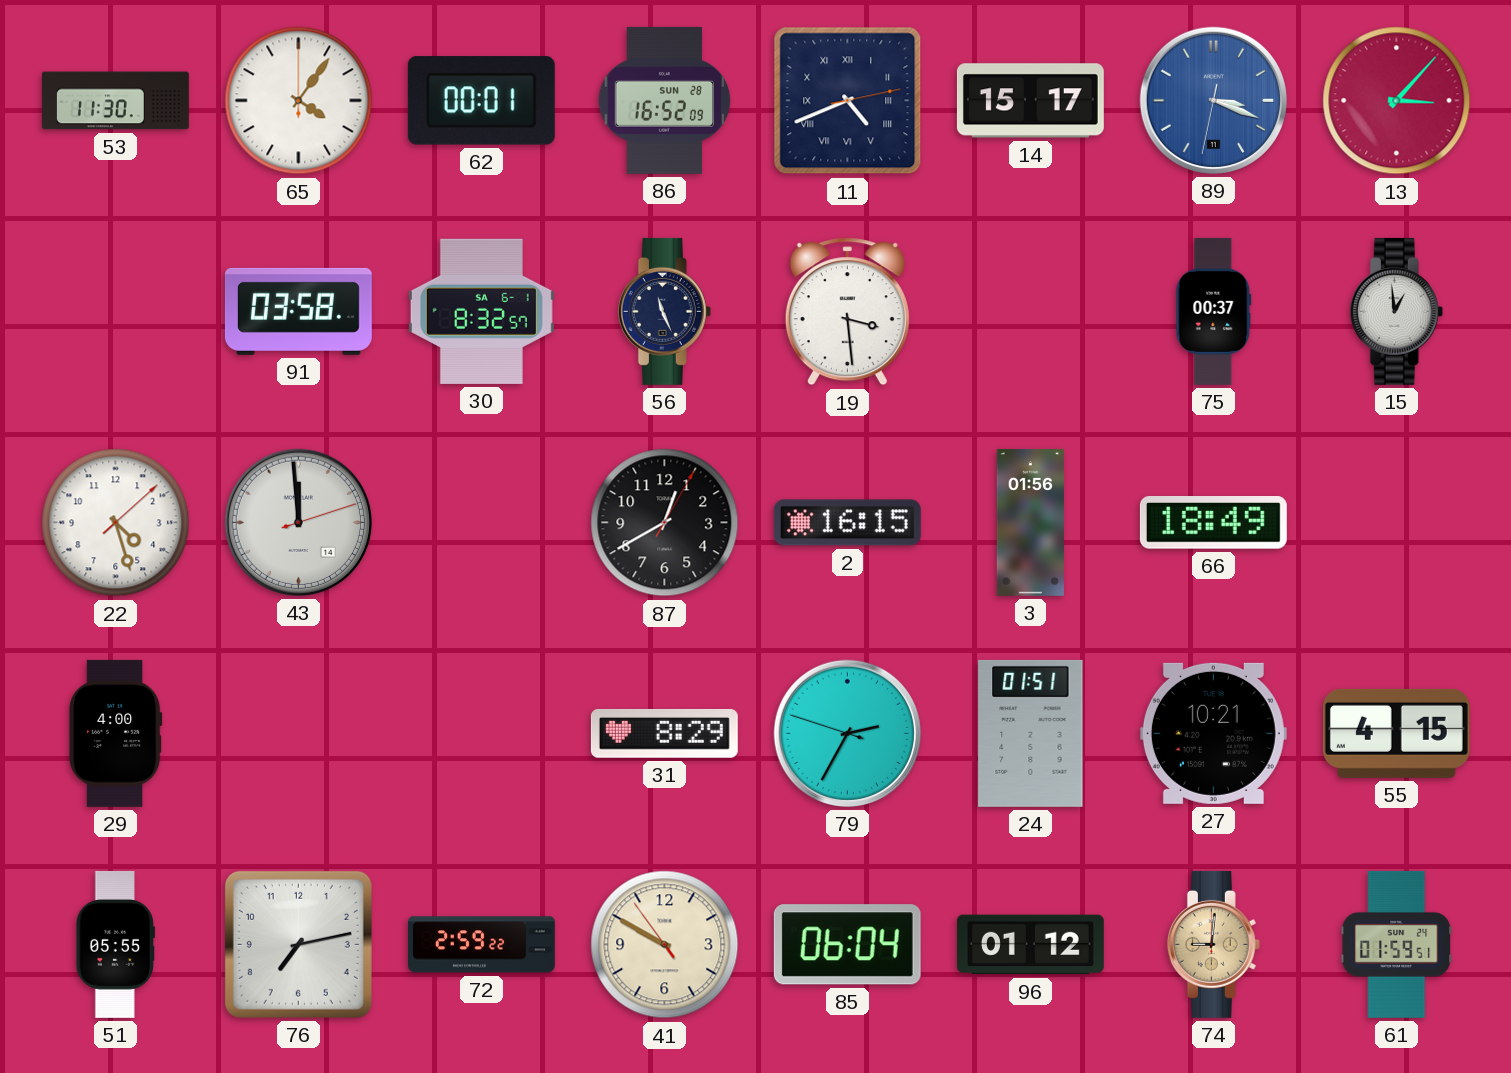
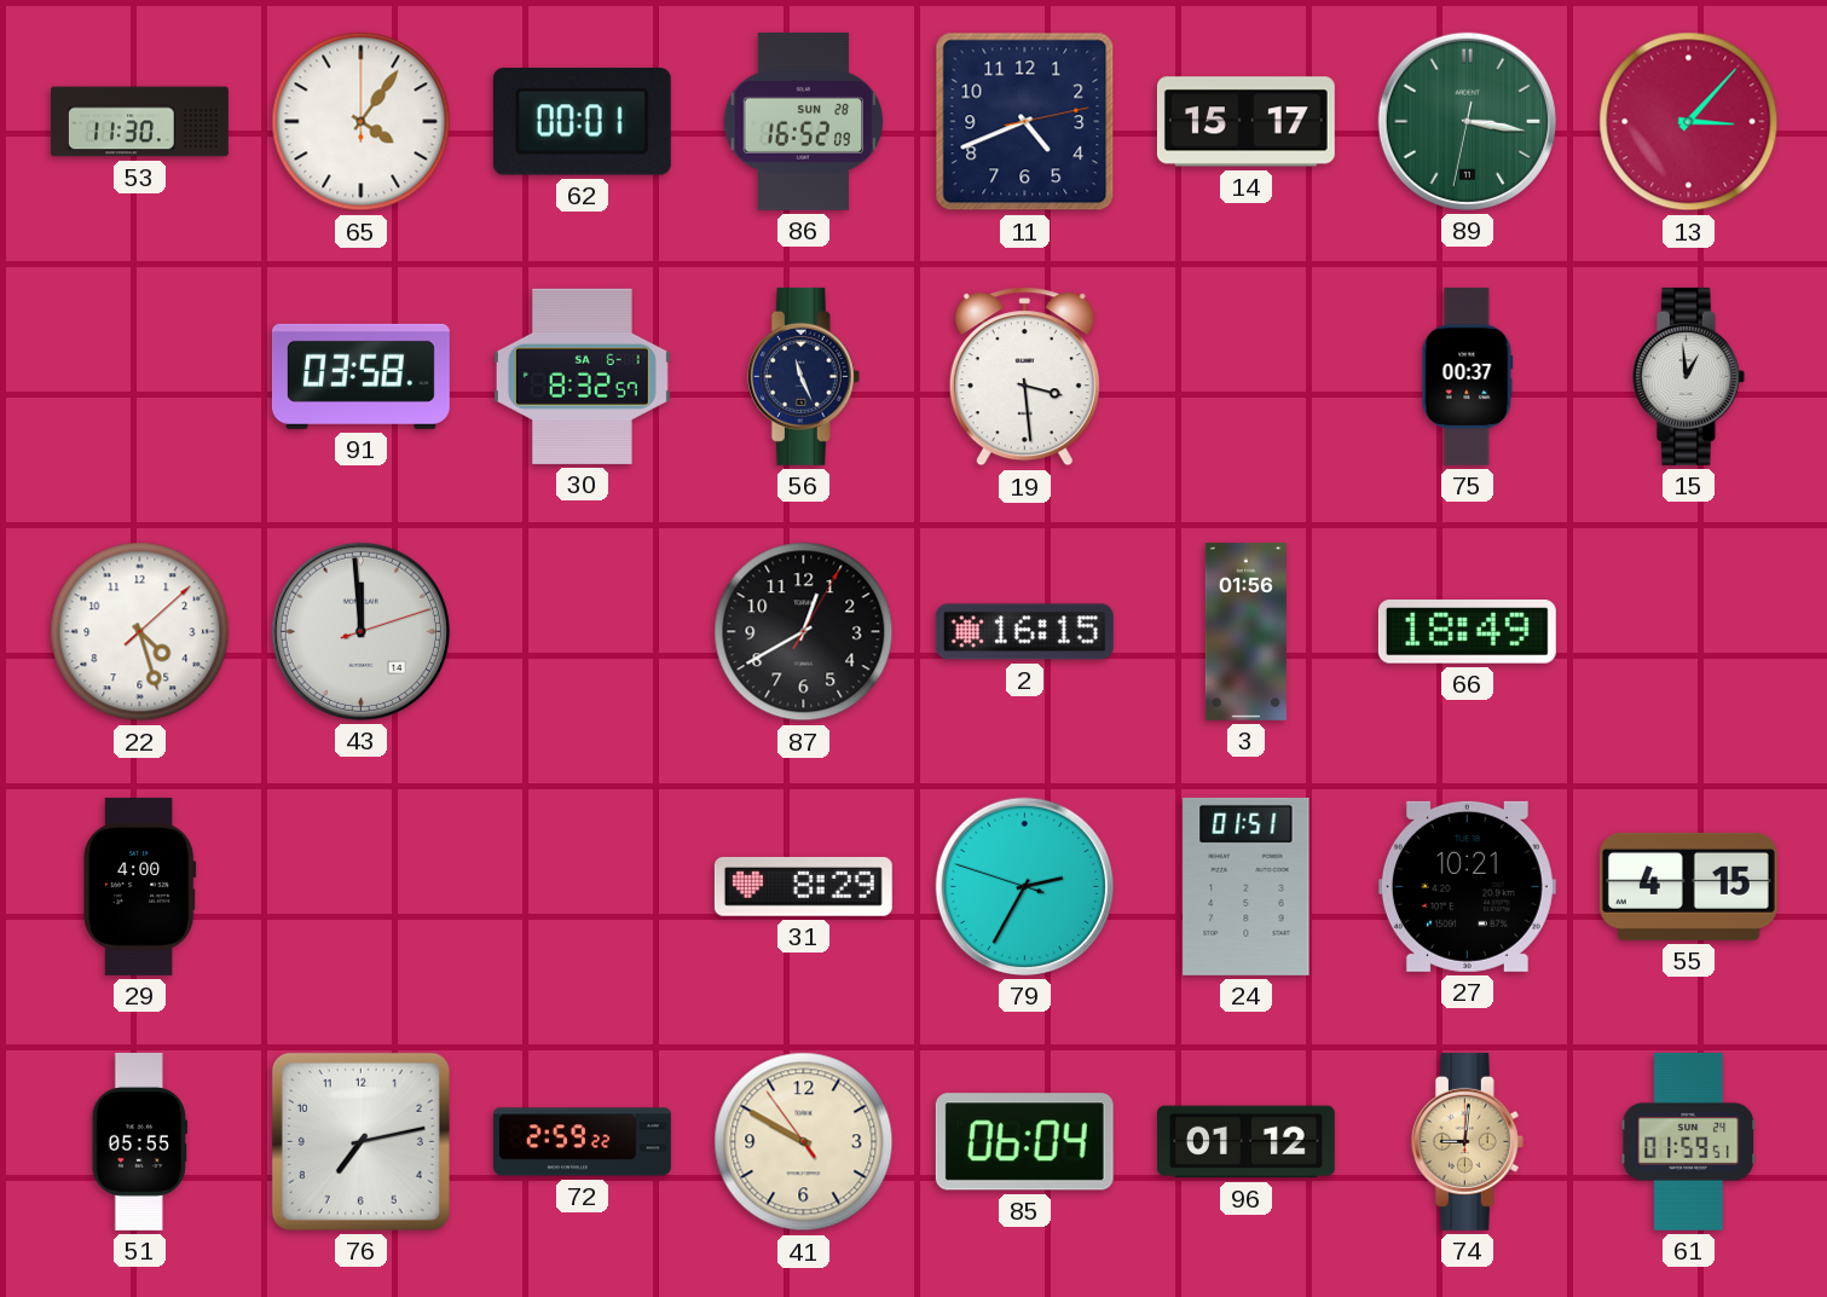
11 numerals: Roman -> Arabic
89: 3:18 -> 3:16
89 dial: blue -> green
